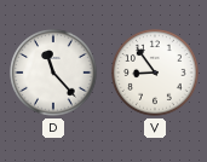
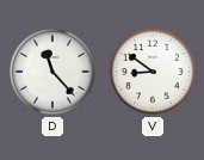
V: 8:54 -> 8:51
